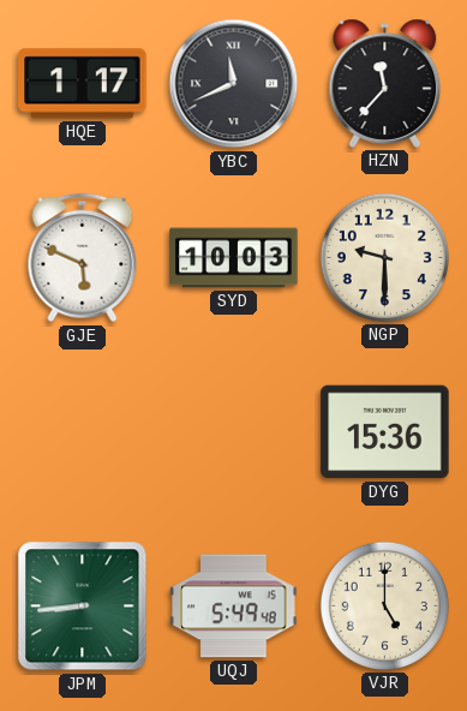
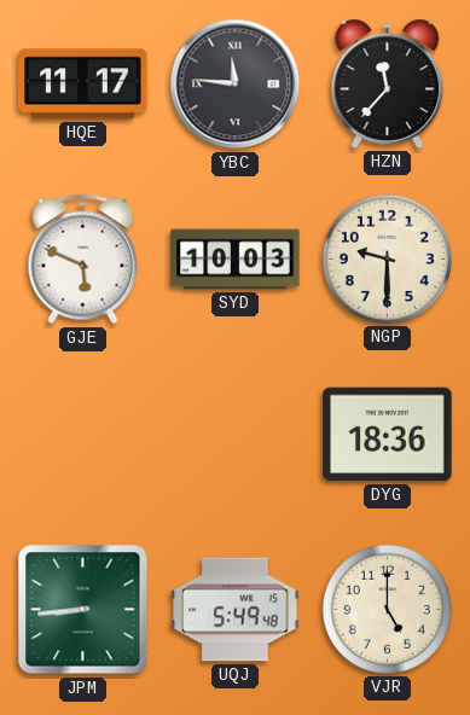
HQE: 1:17 -> 11:17
YBC: 11:41 -> 11:46
DYG: 15:36 -> 18:36
